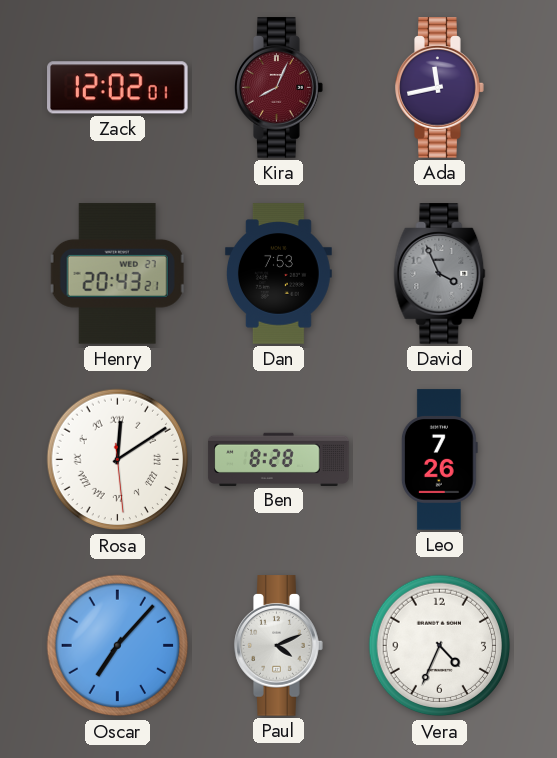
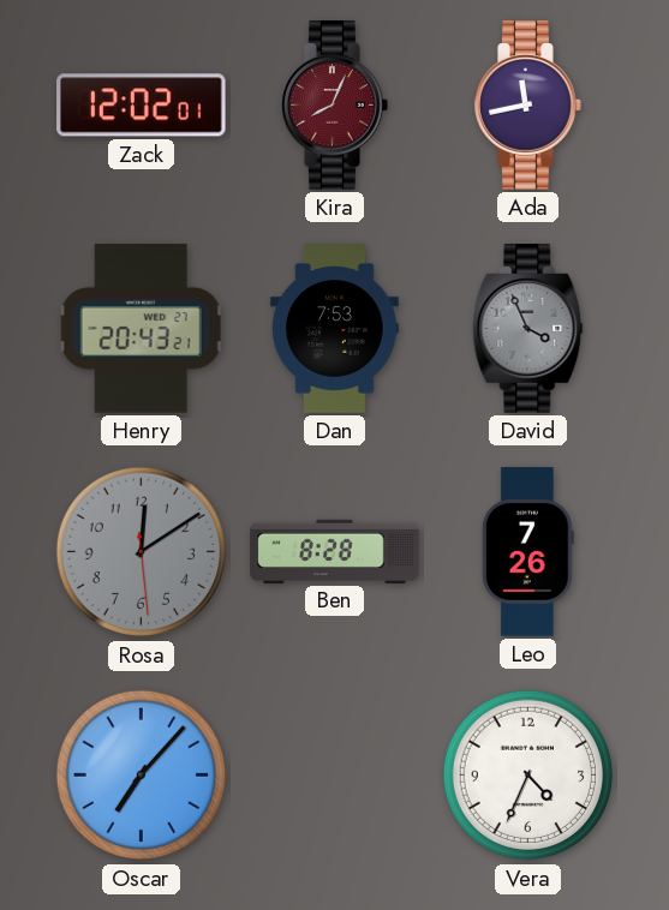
Rosa dial: white -> grey
Rosa numerals: Roman -> Arabic
Paul: 4:11 -> none
